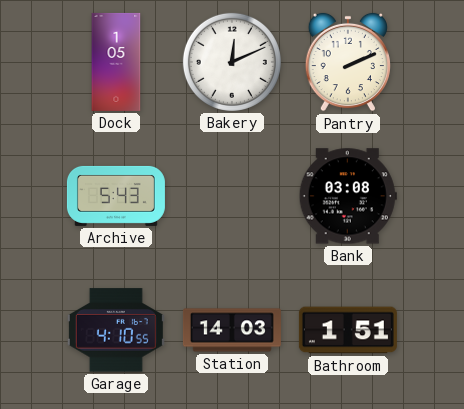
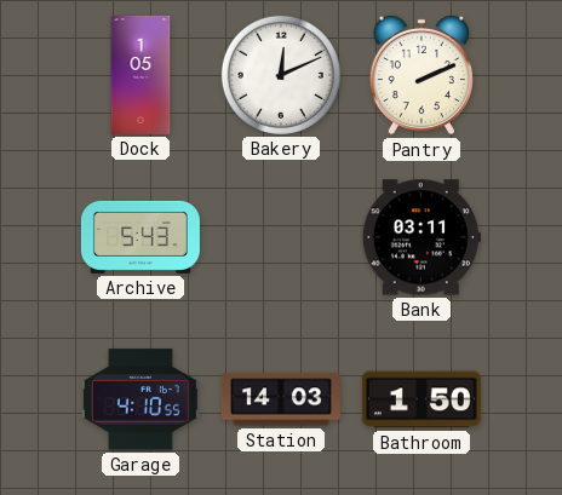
Bank: 03:08 -> 03:11
Bathroom: 1:51 -> 1:50
